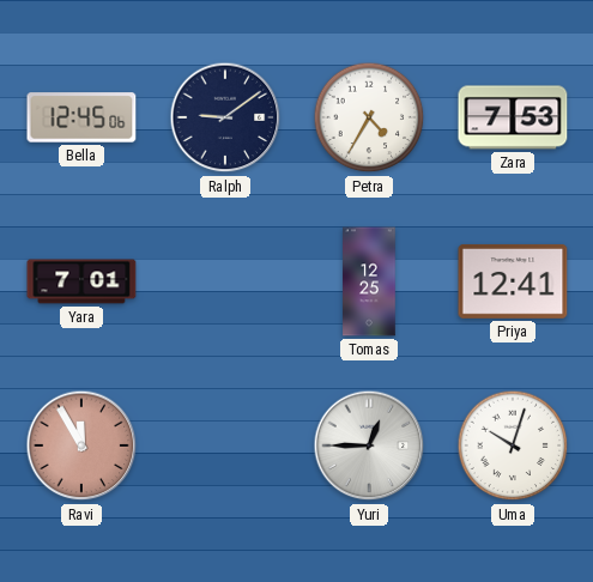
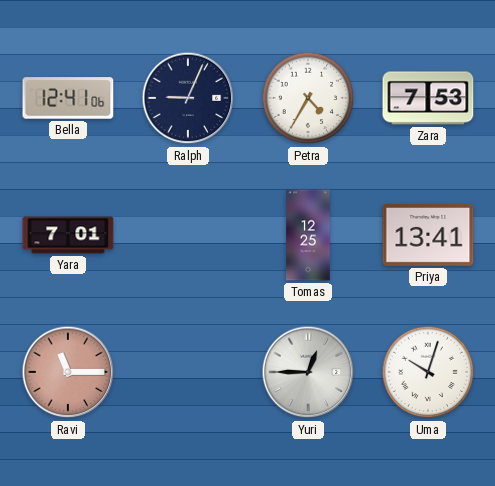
Bella: 12:45 -> 12:41
Ralph: 9:09 -> 9:04
Priya: 12:41 -> 13:41
Ravi: 11:55 -> 11:15
